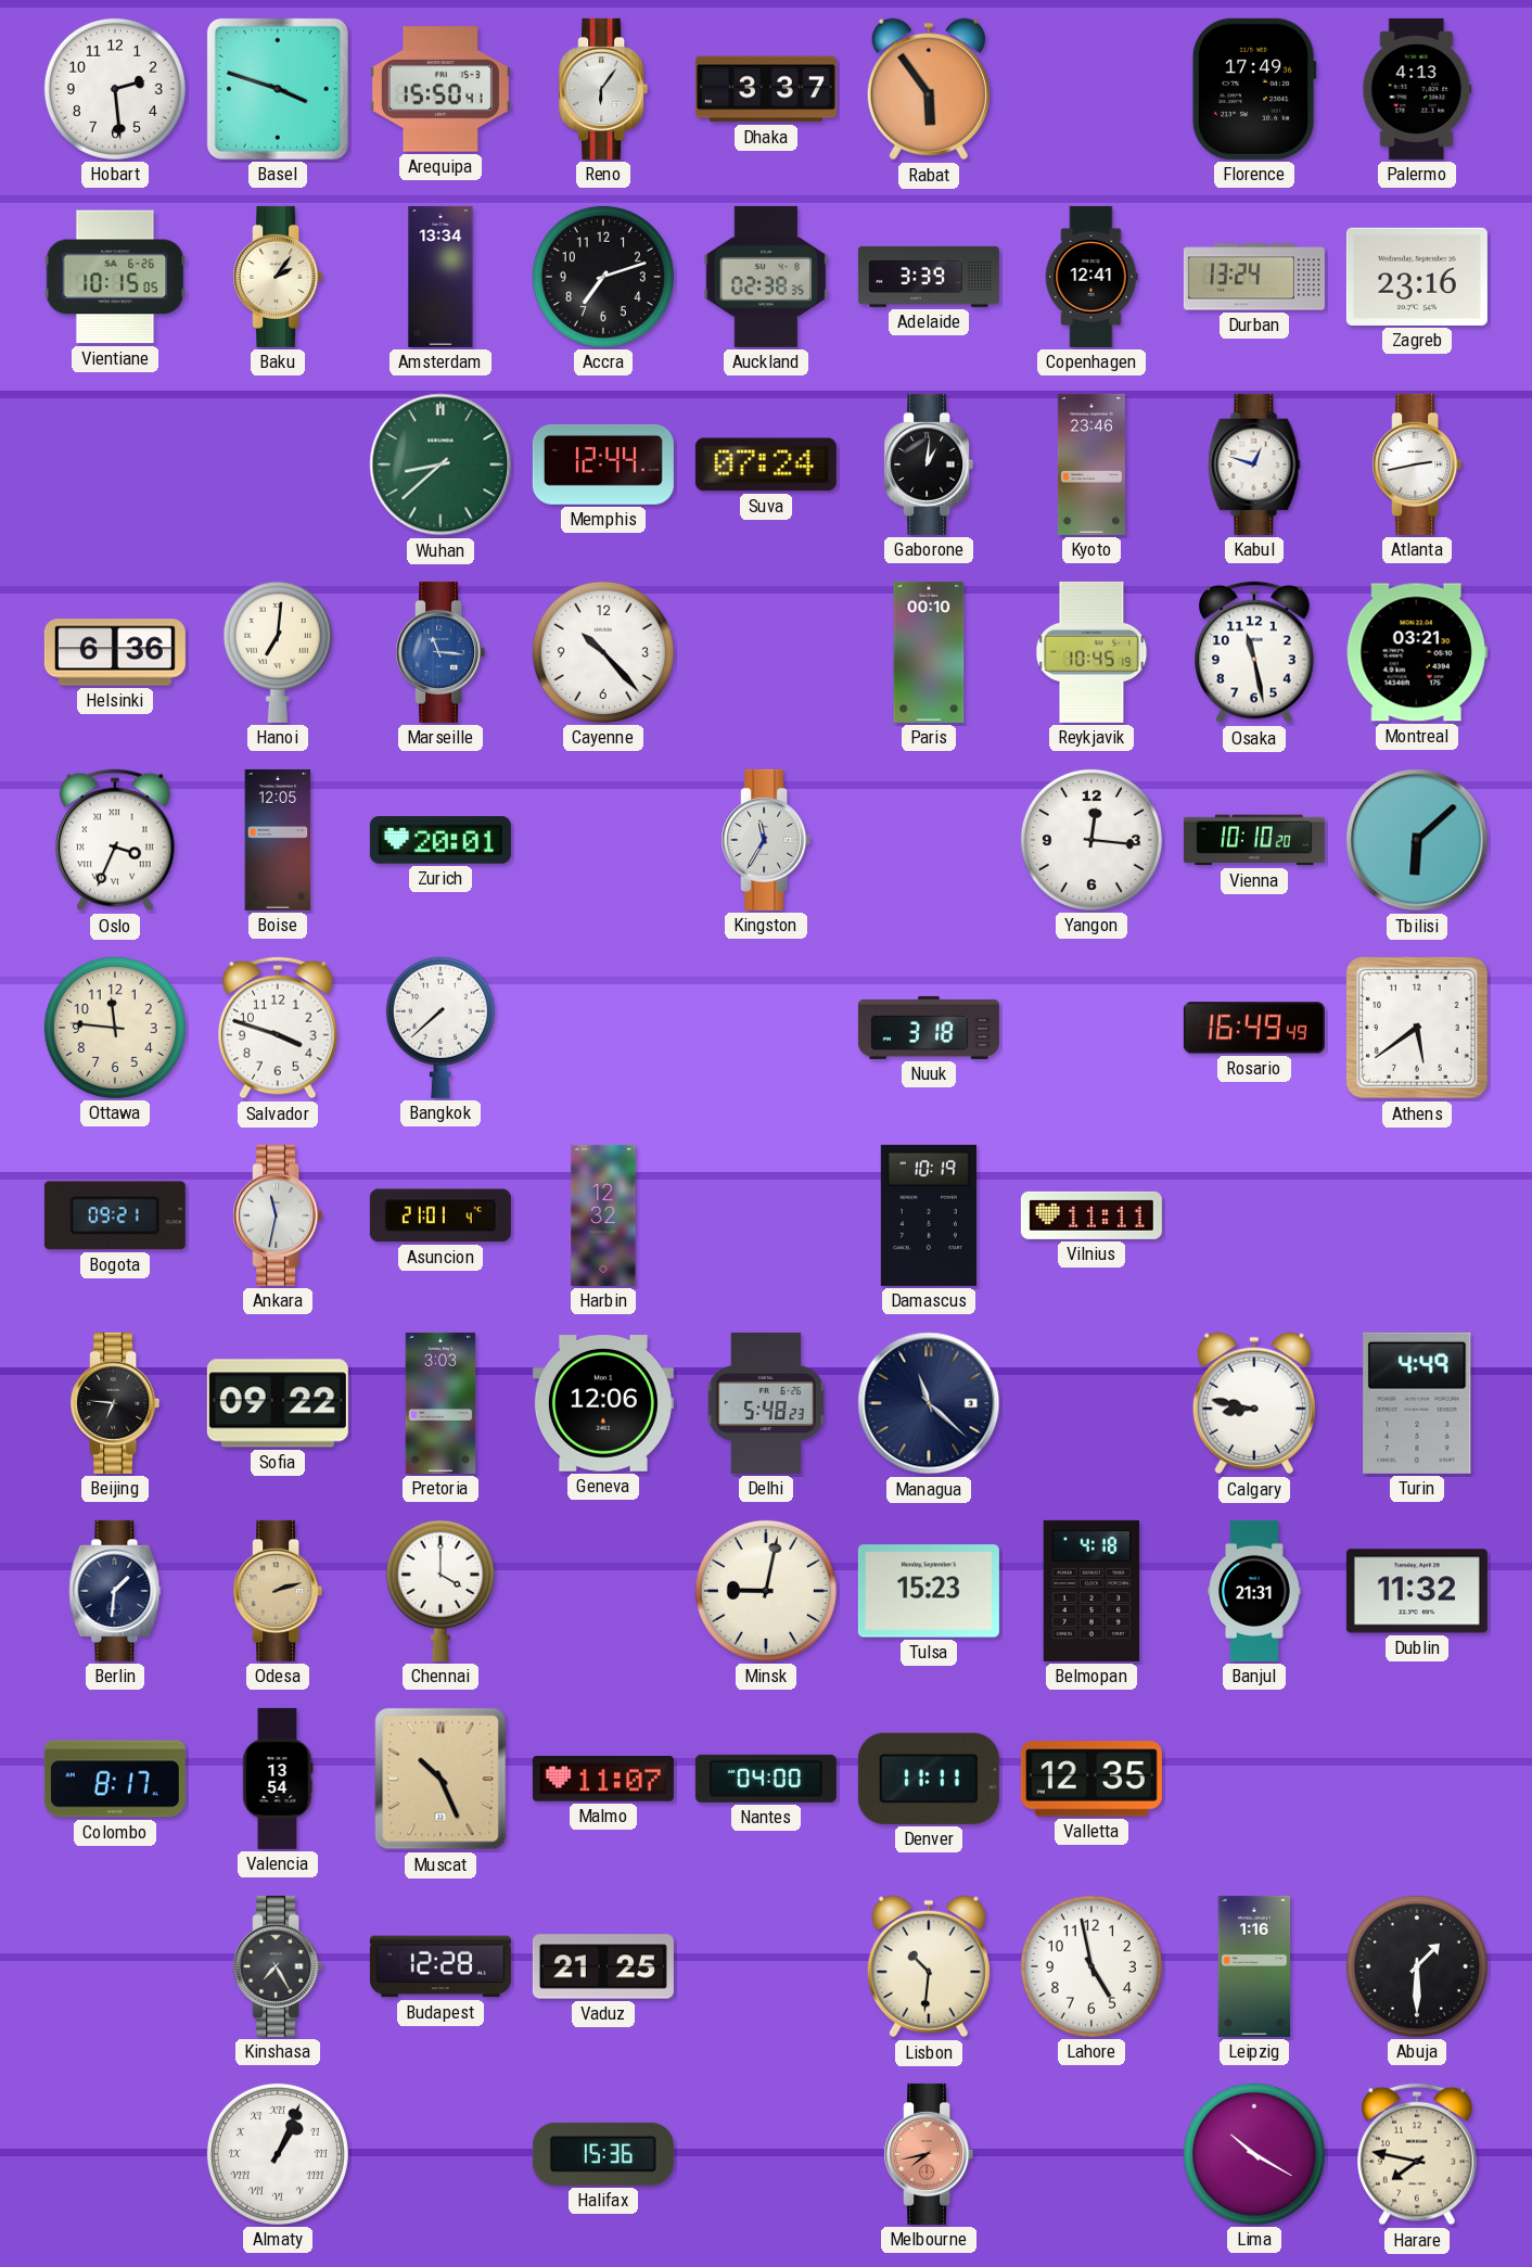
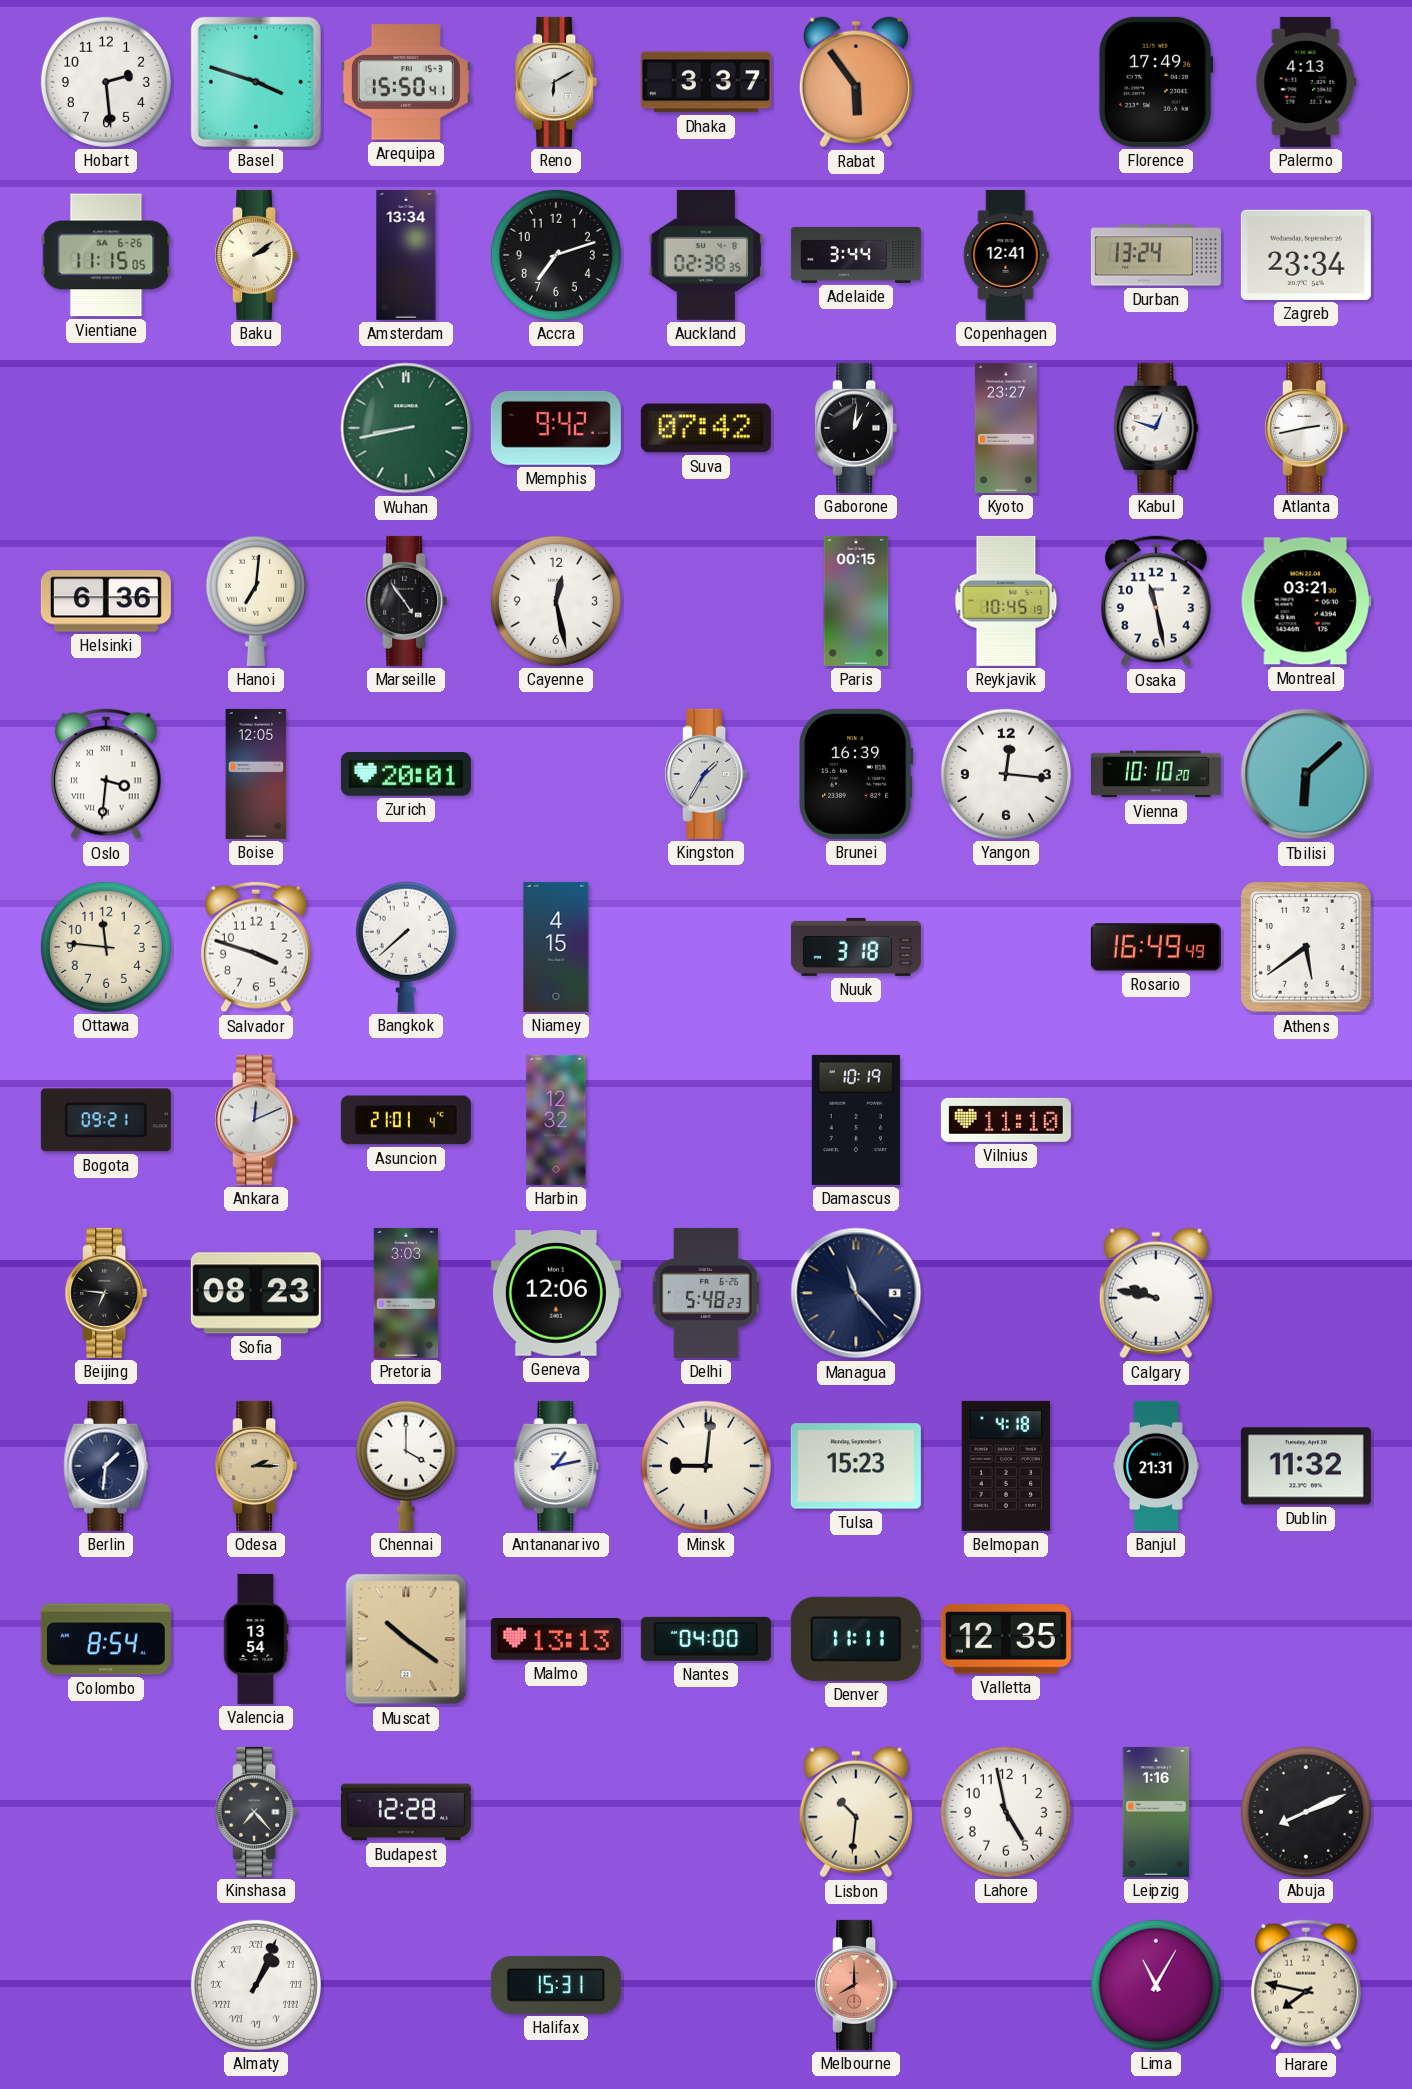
Reno: 6:06 -> 6:10
Vientiane: 10:15 -> 11:15
Baku: 2:06 -> 2:09
Adelaide: 3:39 -> 3:44
Zagreb: 23:16 -> 23:34
Wuhan: 8:38 -> 8:43
Memphis: 12:44 -> 9:42
Suva: 07:24 -> 07:42
Kyoto: 23:46 -> 23:27
Marseille: 11:16 -> 4:54
Marseille dial: blue -> black
Cayenne: 10:23 -> 12:28
Paris: 00:10 -> 00:15
Oslo: 3:34 -> 3:31
Kingston: 11:35 -> 1:35
Brunei: none -> 16:39
Niamey: none -> 4:15
Ankara: 11:32 -> 12:11
Vilnius: 11:11 -> 11:10
Sofia: 09:22 -> 08:23
Managua: 11:22 -> 11:23
Calgary: 8:47 -> 9:47
Turin: 4:49 -> none
Odesa: 2:12 -> 2:15
Antananarivo: none -> 1:13
Minsk: 9:02 -> 9:01
Colombo: 8:17 -> 8:54
Muscat: 10:26 -> 10:21
Malmo: 11:07 -> 13:13
Kinshasa: 7:25 -> 7:23
Vaduz: 21:25 -> none
Abuja: 1:30 -> 8:11
Halifax: 15:36 -> 15:31
Melbourne: 7:43 -> 8:00
Lima: 10:20 -> 11:05
